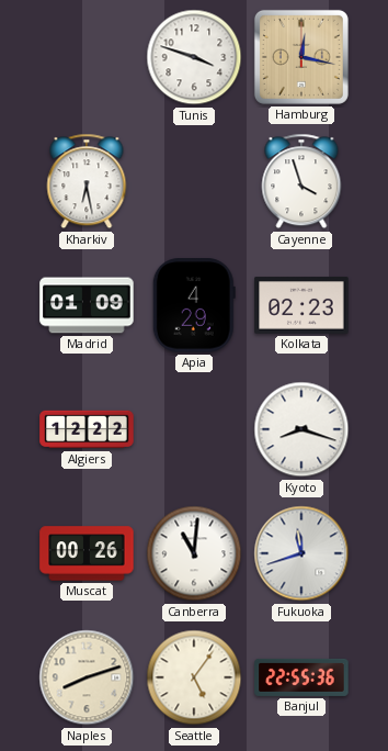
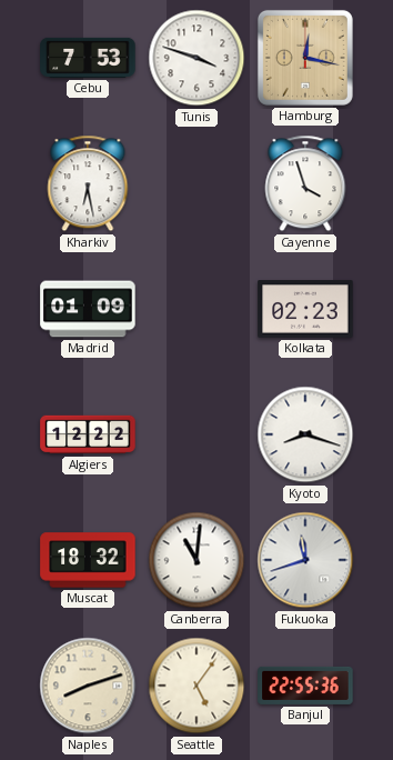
Cebu: none -> 7:53
Apia: 4:29 -> none
Muscat: 00:26 -> 18:32
